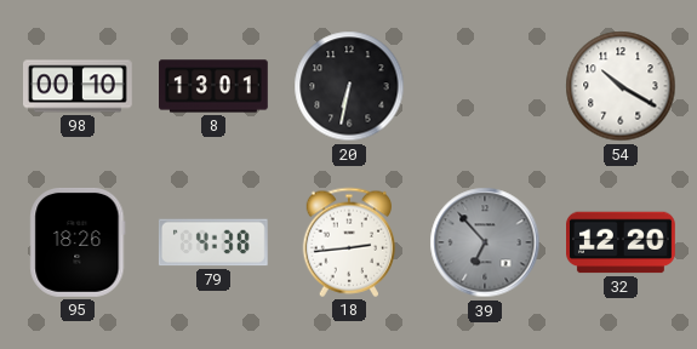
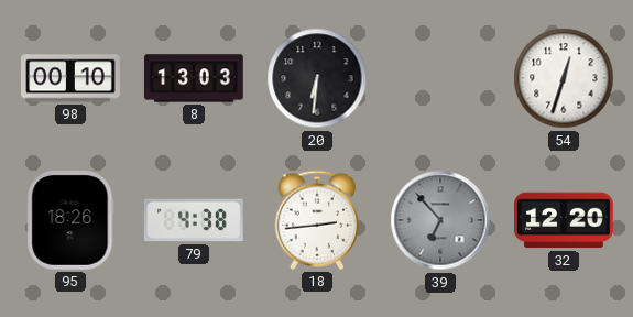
8: 13:01 -> 13:03
20: 6:32 -> 6:31
54: 10:20 -> 12:33
